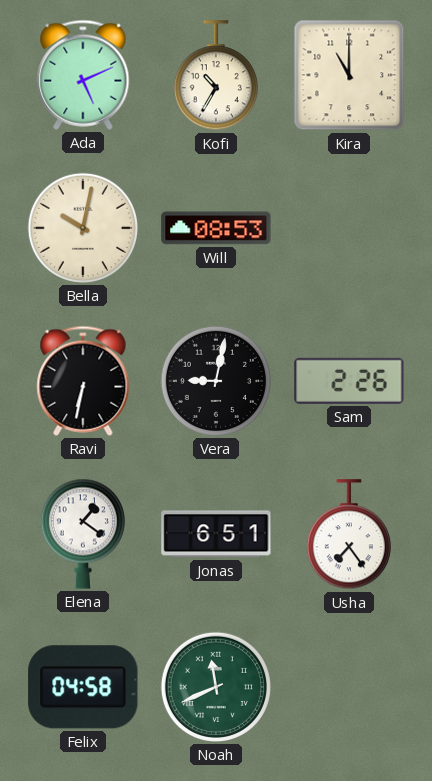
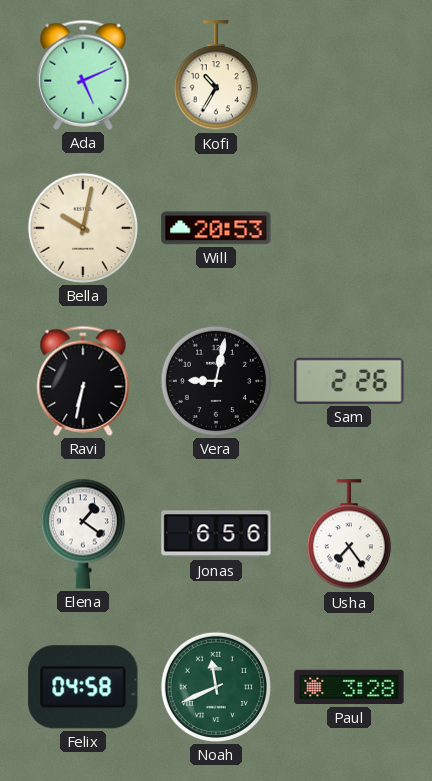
Kira: 11:00 -> none
Will: 08:53 -> 20:53
Jonas: 6:51 -> 6:56
Paul: none -> 3:28
